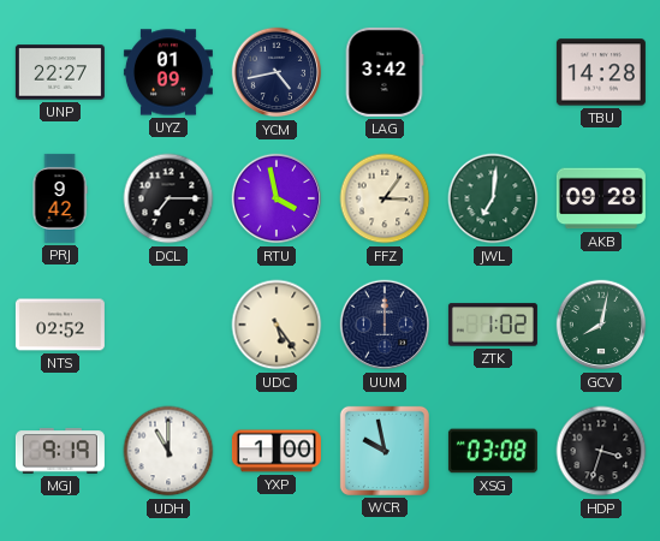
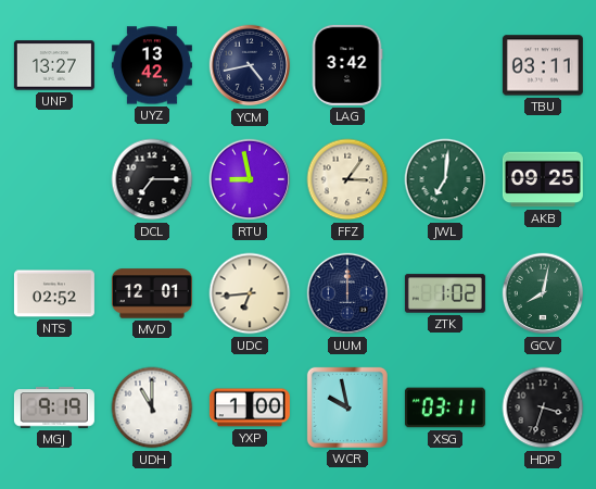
UNP: 22:27 -> 13:27
UYZ: 01:09 -> 13:42
TBU: 14:28 -> 03:11
PRJ: 9:42 -> none
RTU: 3:58 -> 8:58
AKB: 09:28 -> 09:25
MVD: none -> 12:01
UDC: 5:24 -> 6:44
XSG: 03:08 -> 03:11
